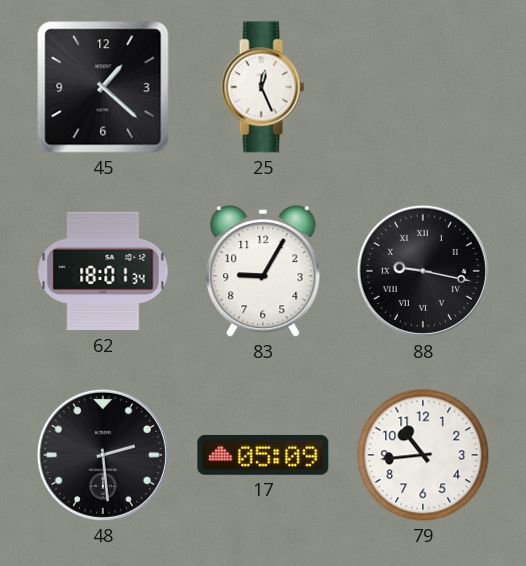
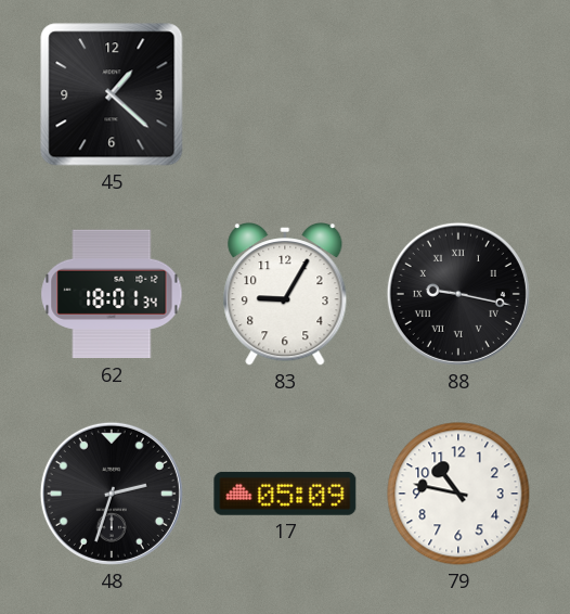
25: 12:26 -> none
48: 2:29 -> 2:33
79: 10:44 -> 10:47
